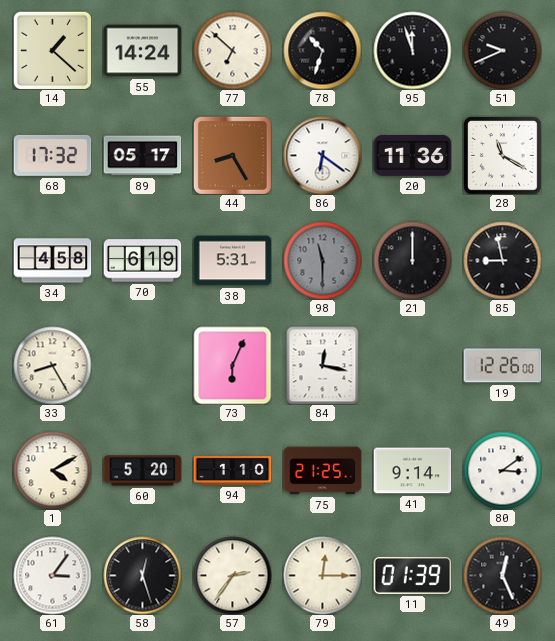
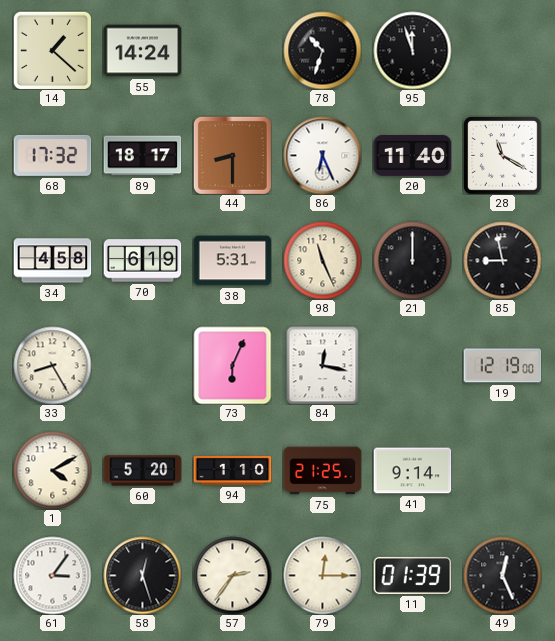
77: 6:52 -> none
51: 9:41 -> none
89: 05:17 -> 18:17
44: 8:25 -> 8:30
86: 6:21 -> 6:26
20: 11:36 -> 11:40
98: 11:30 -> 11:26
98 dial: grey -> cream
19: 12:26 -> 12:19
80: 3:09 -> none
